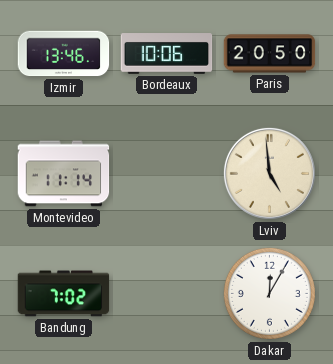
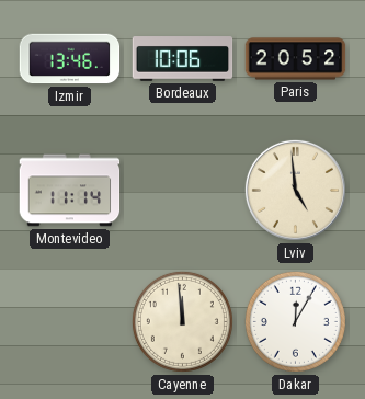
Paris: 20:50 -> 20:52
Bandung: 7:02 -> none
Cayenne: none -> 11:59
